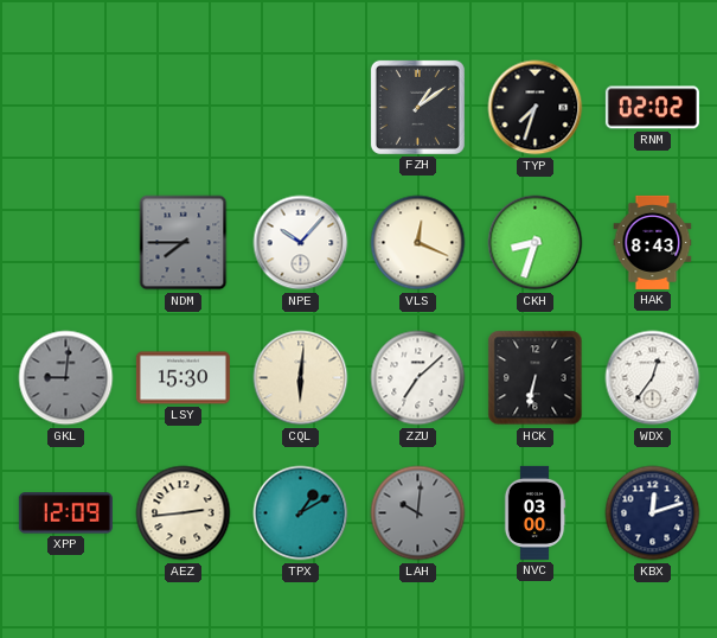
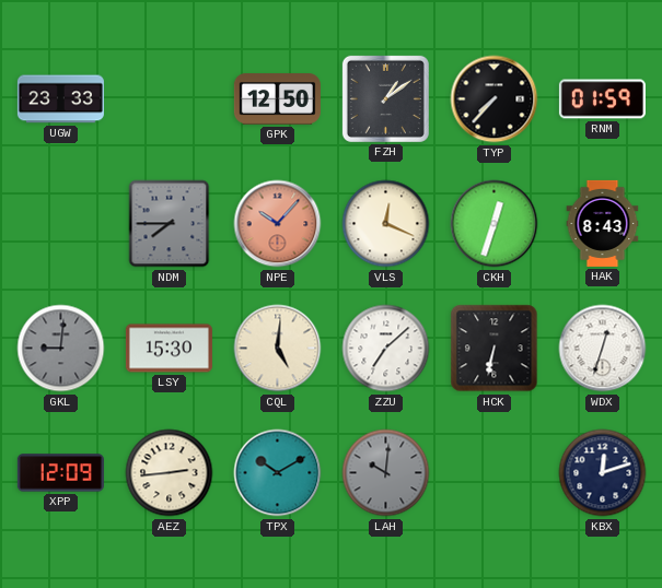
UGW: none -> 23:33
GPK: none -> 12:50
TYP: 7:33 -> 7:37
RNM: 02:02 -> 01:59
NPE dial: white -> salmon
CKH: 8:33 -> 12:33
CQL: 6:01 -> 5:01
WDX: 12:36 -> 12:33
TPX: 1:10 -> 10:10
NVC: 03:00 -> none
